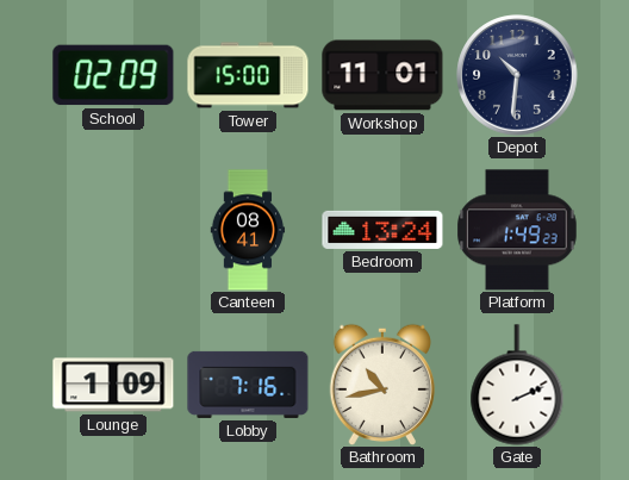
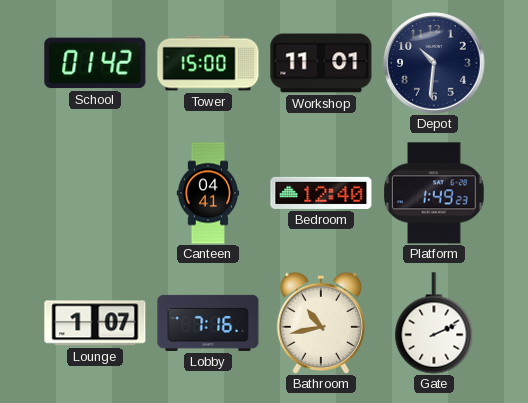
School: 02:09 -> 01:42
Canteen: 08:41 -> 04:41
Bedroom: 13:24 -> 12:40
Lounge: 1:09 -> 1:07
